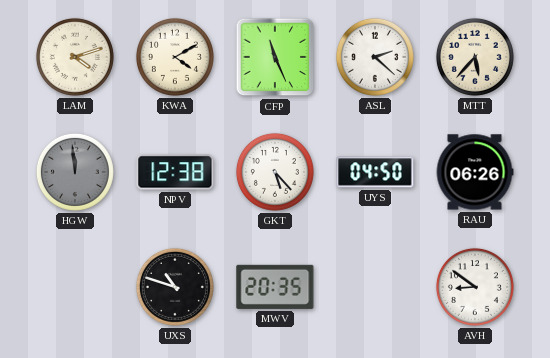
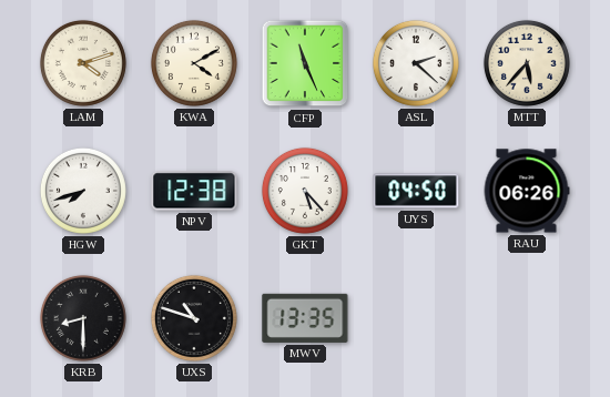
HGW: 11:59 -> 7:42
HGW dial: grey -> white
KRB: none -> 8:30
MWV: 20:35 -> 13:35
AVH: 8:51 -> none
